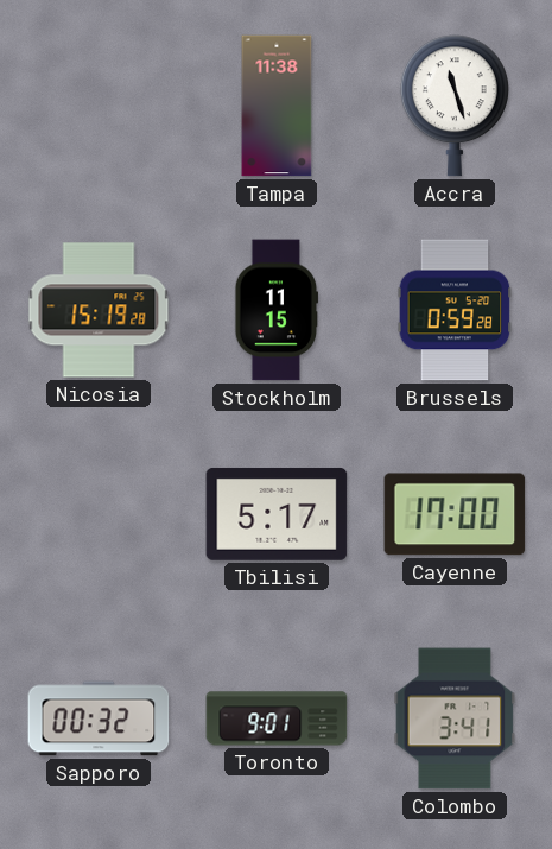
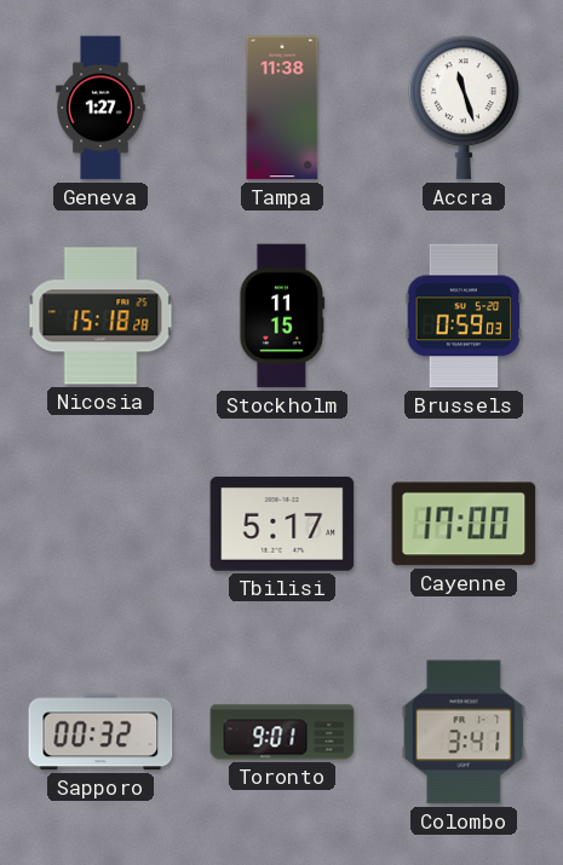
Geneva: none -> 1:27
Nicosia: 15:19 -> 15:18
Brussels: 0:59:28 -> 0:59:03
